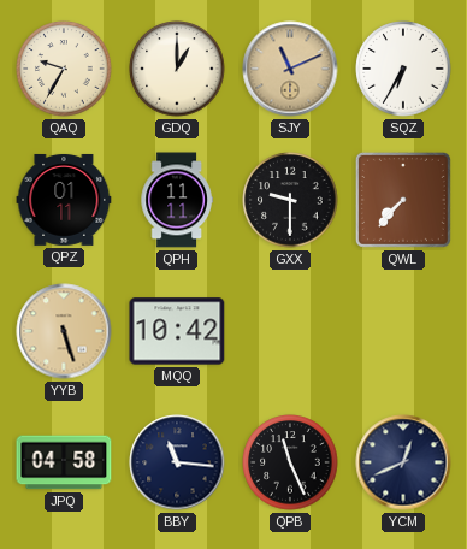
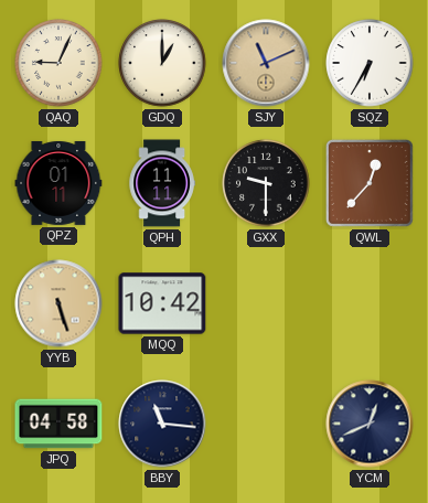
QAQ: 9:35 -> 9:04
QWL: 7:37 -> 12:37
QPB: 11:26 -> none
